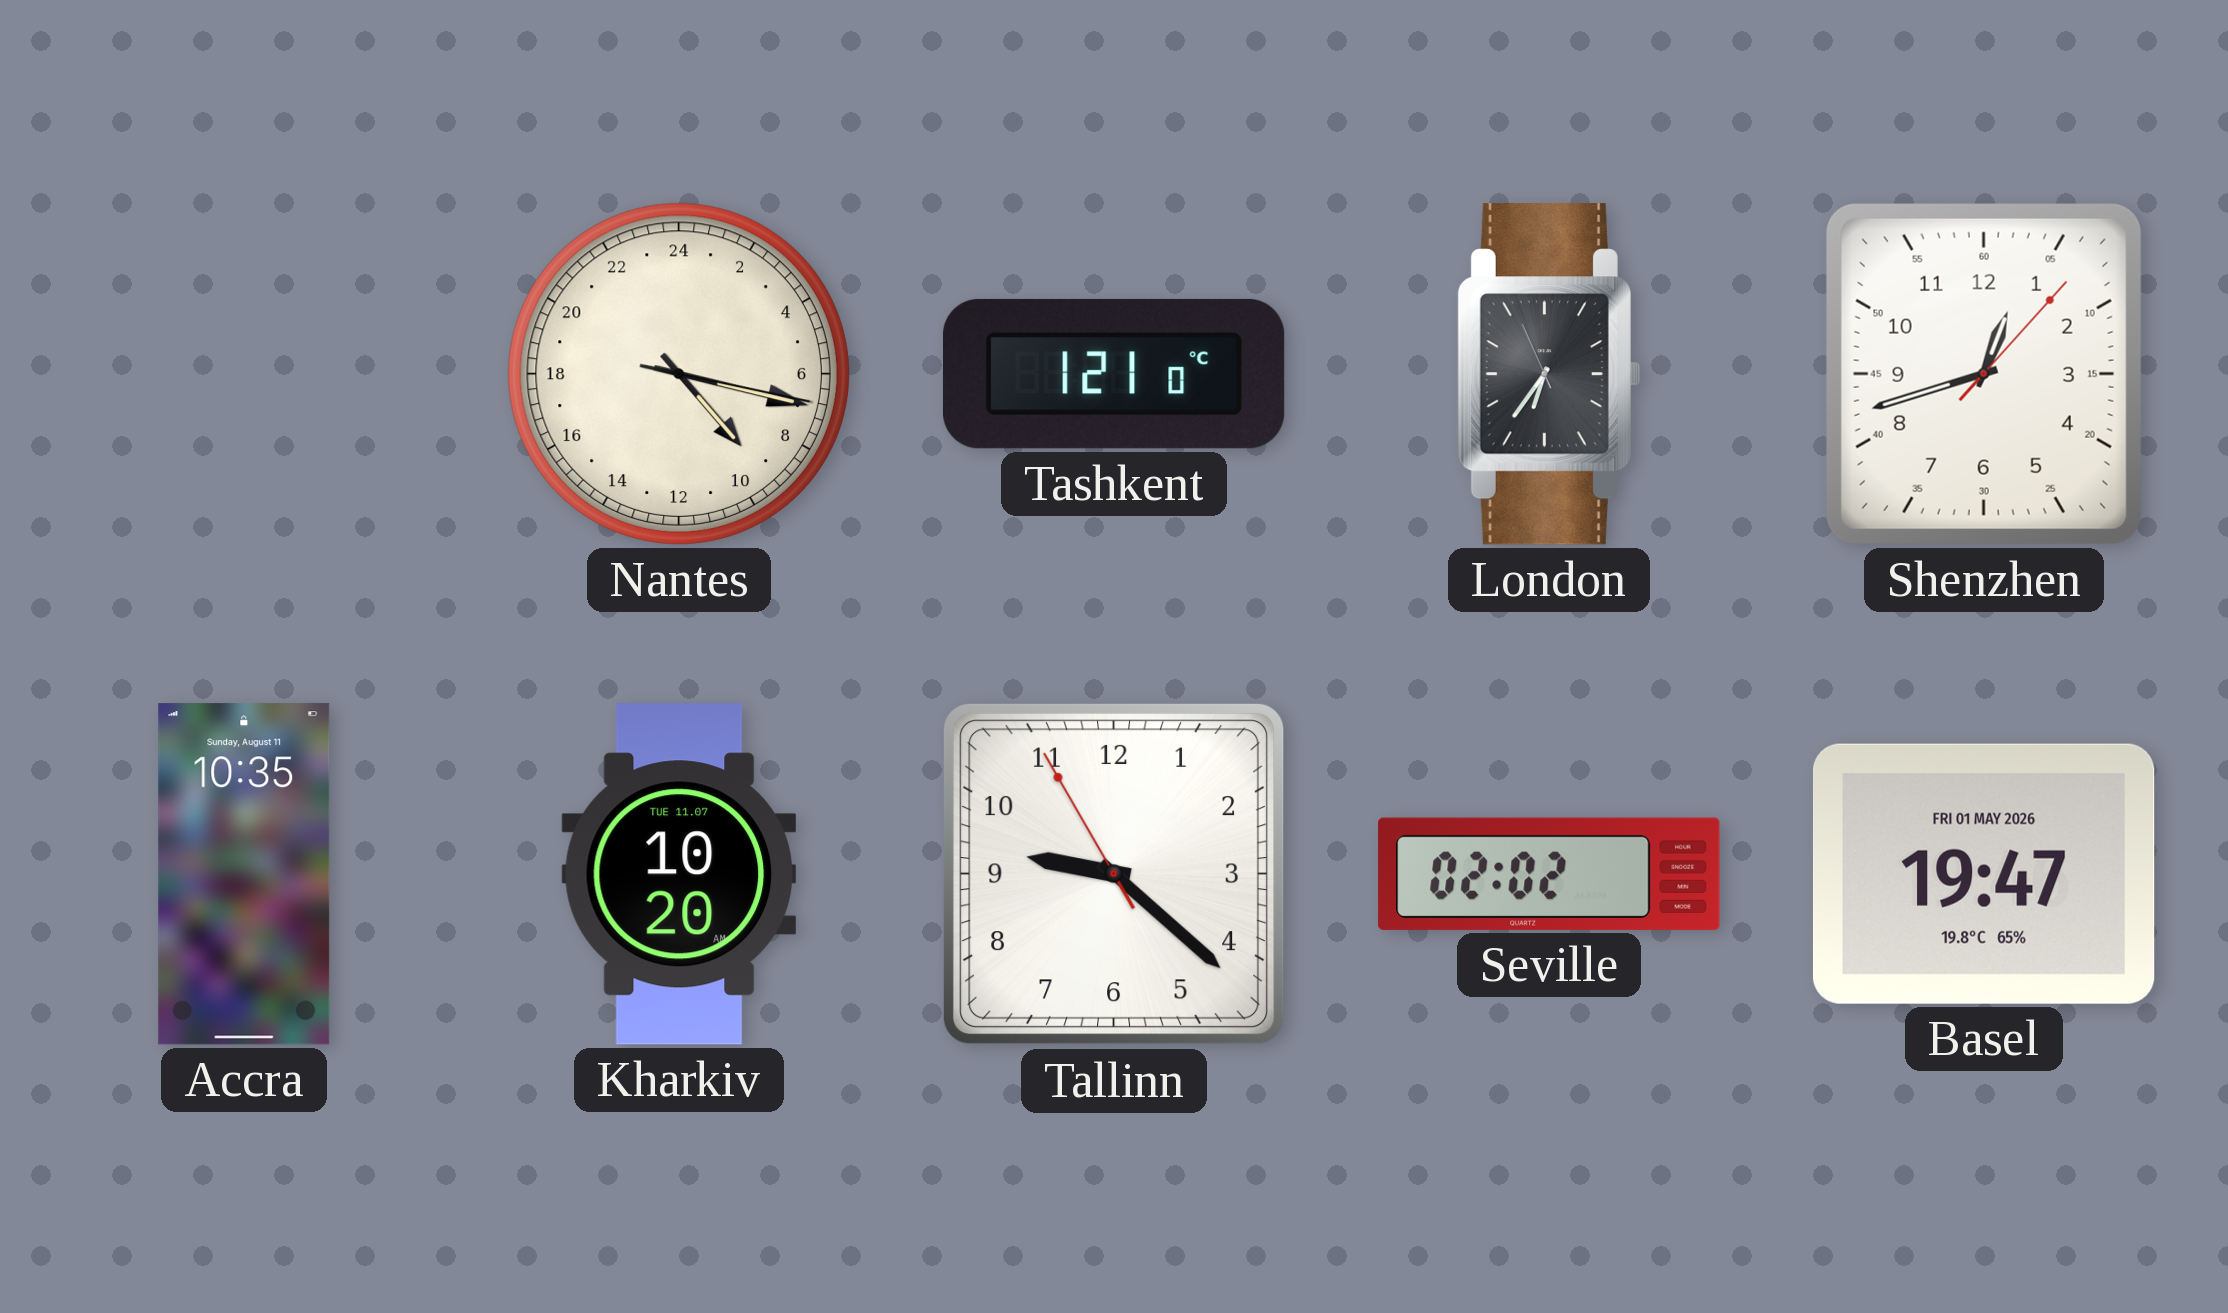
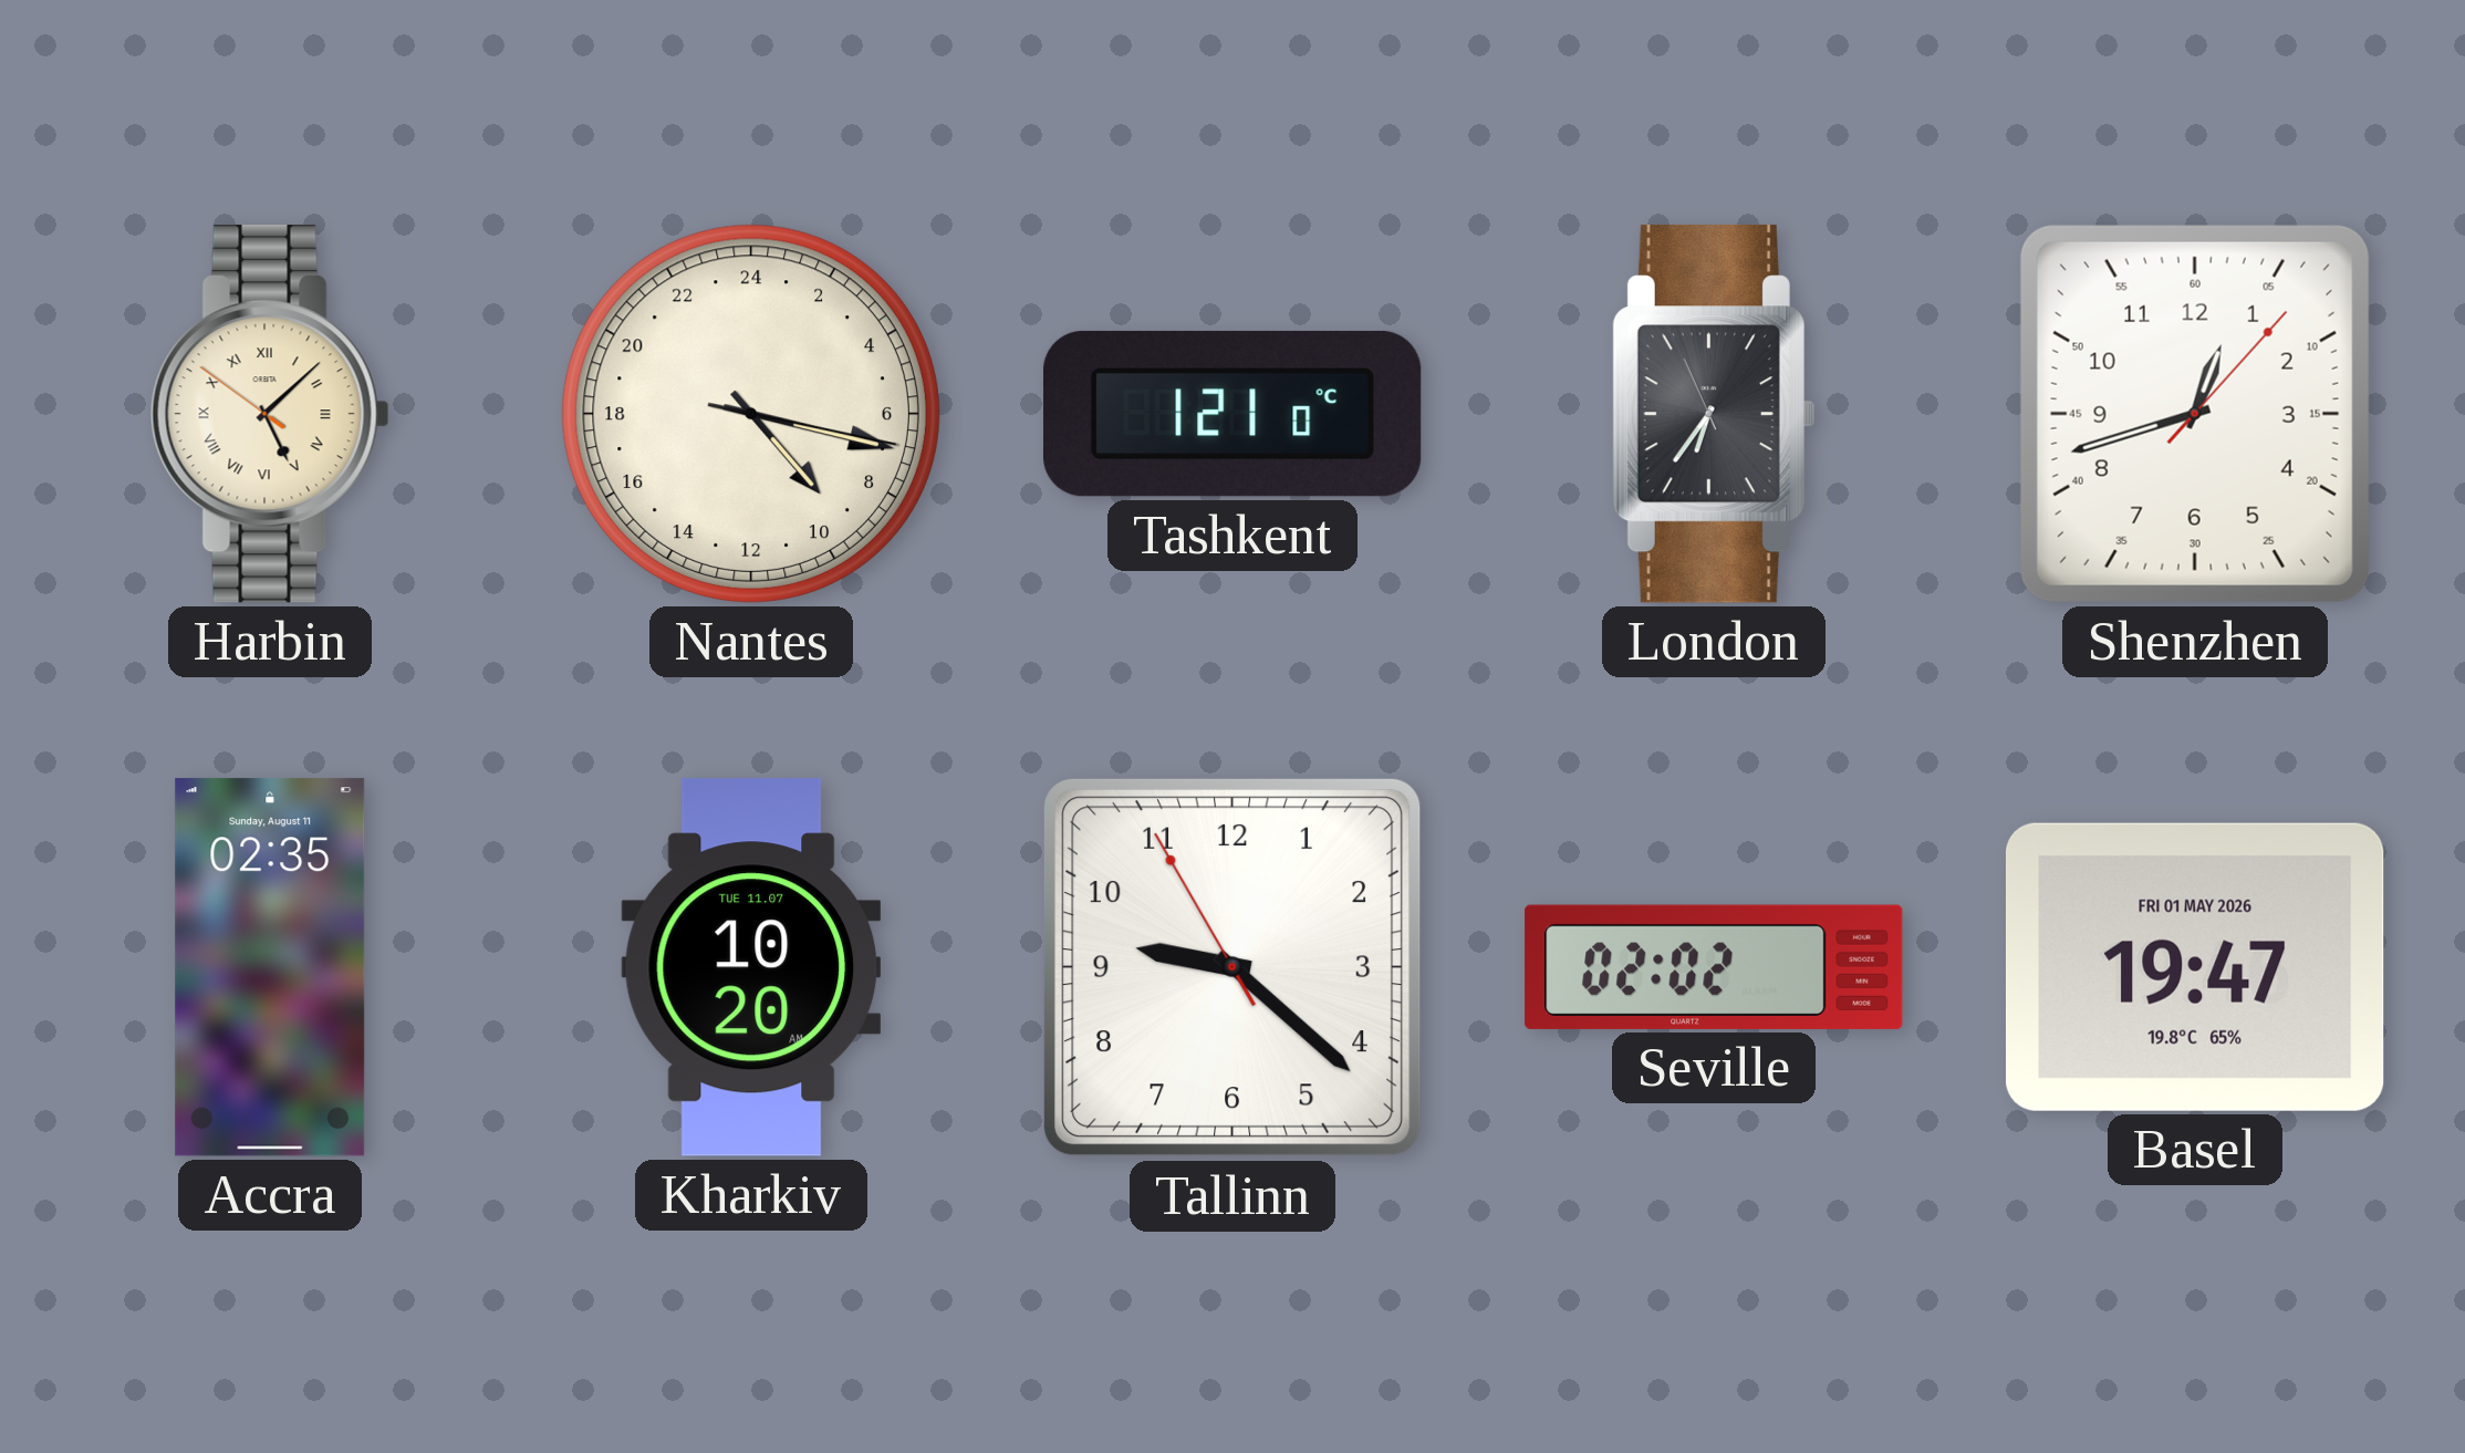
Harbin: none -> 5:07
Accra: 10:35 -> 02:35
